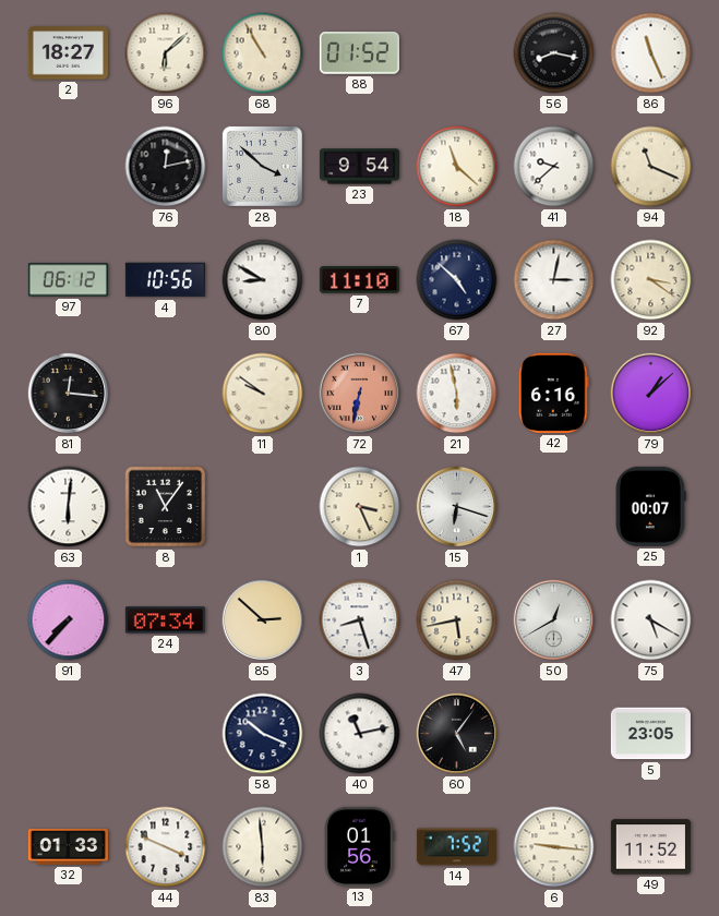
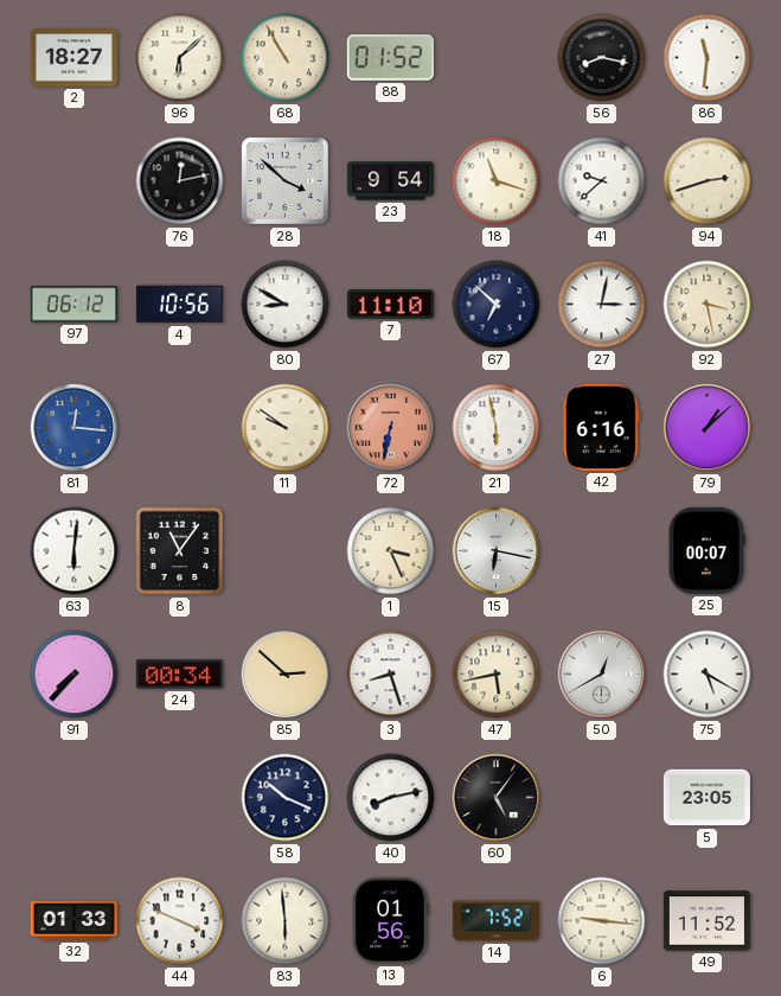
86: 11:26 -> 11:31
18: 11:22 -> 11:18
94: 11:19 -> 2:42
67: 4:52 -> 6:52
92: 3:21 -> 3:28
81 dial: black -> blue
15: 6:18 -> 6:17
24: 07:34 -> 00:34
40: 11:13 -> 8:13
